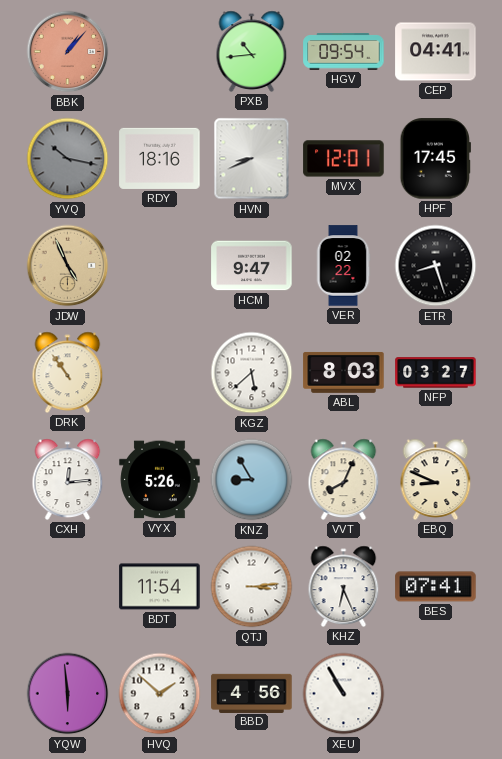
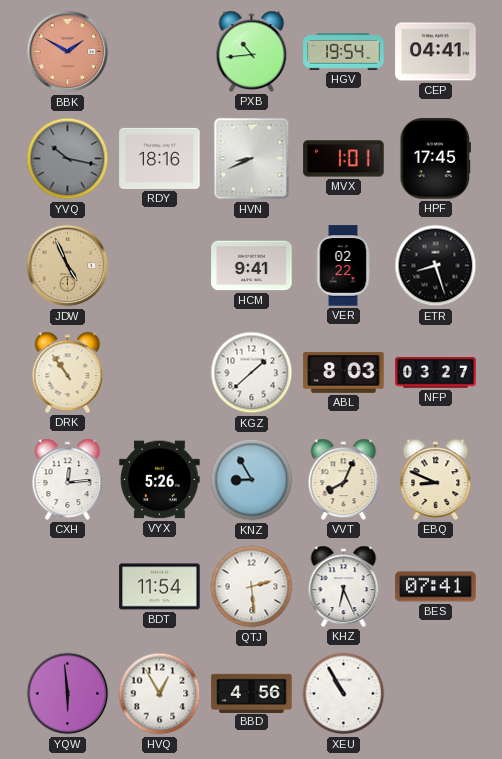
BBK: 1:07 -> 1:50
HGV: 09:54 -> 19:54
MVX: 12:01 -> 1:01
HCM: 9:47 -> 9:41
KGZ: 5:38 -> 1:38
QTJ: 3:14 -> 2:29
HVQ: 1:52 -> 12:55
